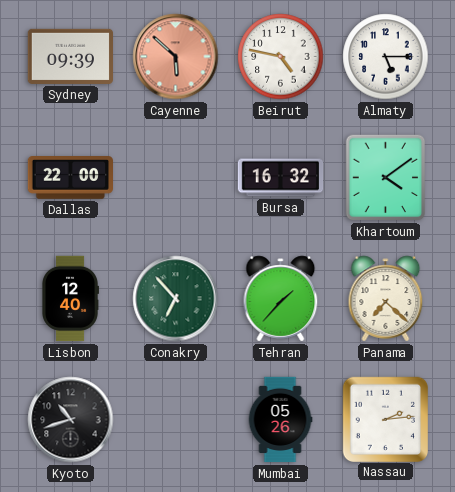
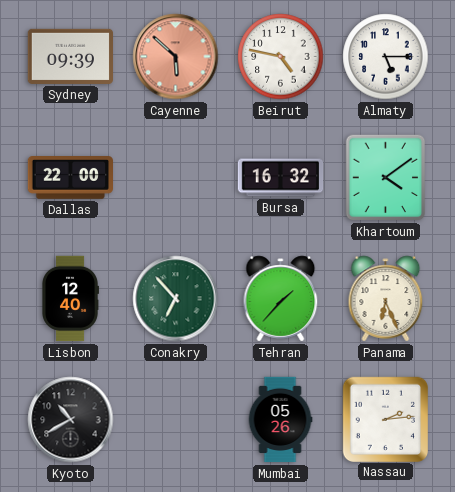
Panama: 7:22 -> 6:26
Kyoto: 10:42 -> 10:40
